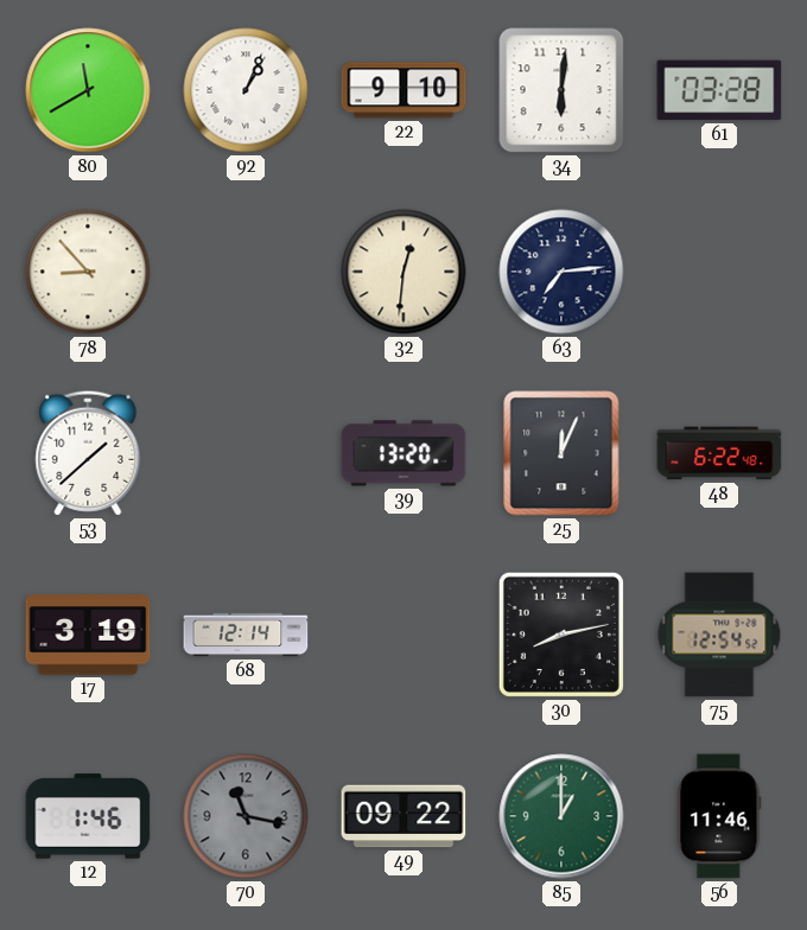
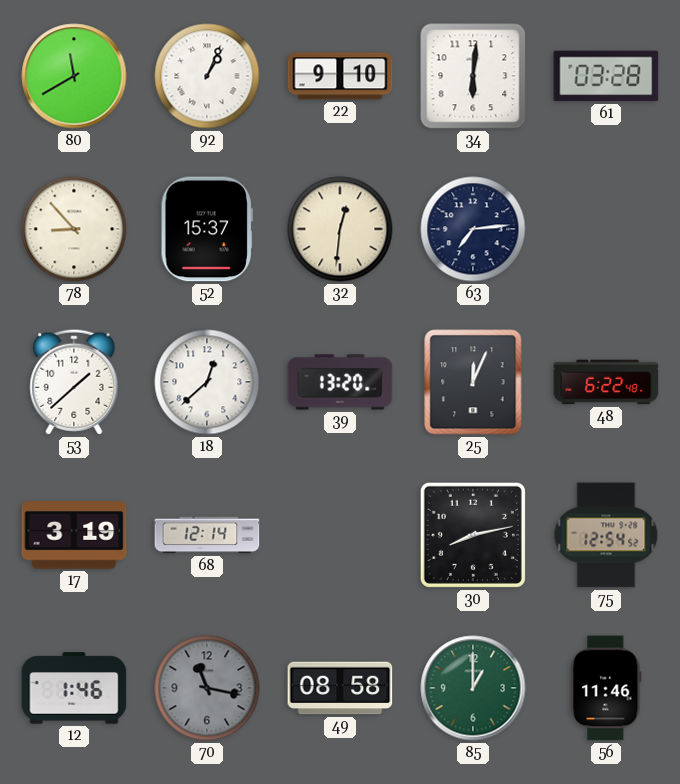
52: none -> 15:37
18: none -> 12:38
49: 09:22 -> 08:58
